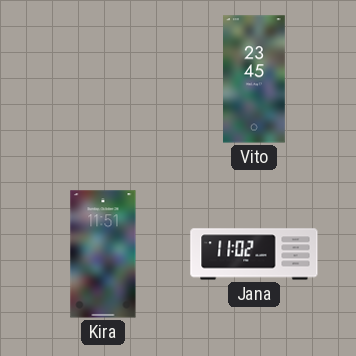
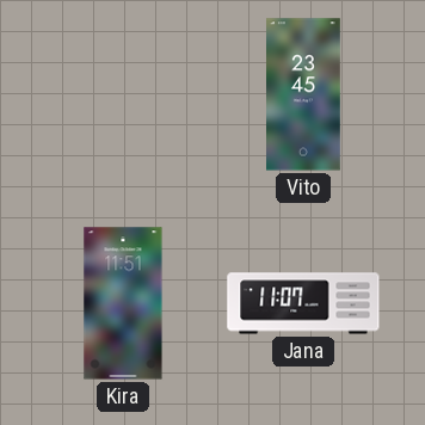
Jana: 11:02 -> 11:07
